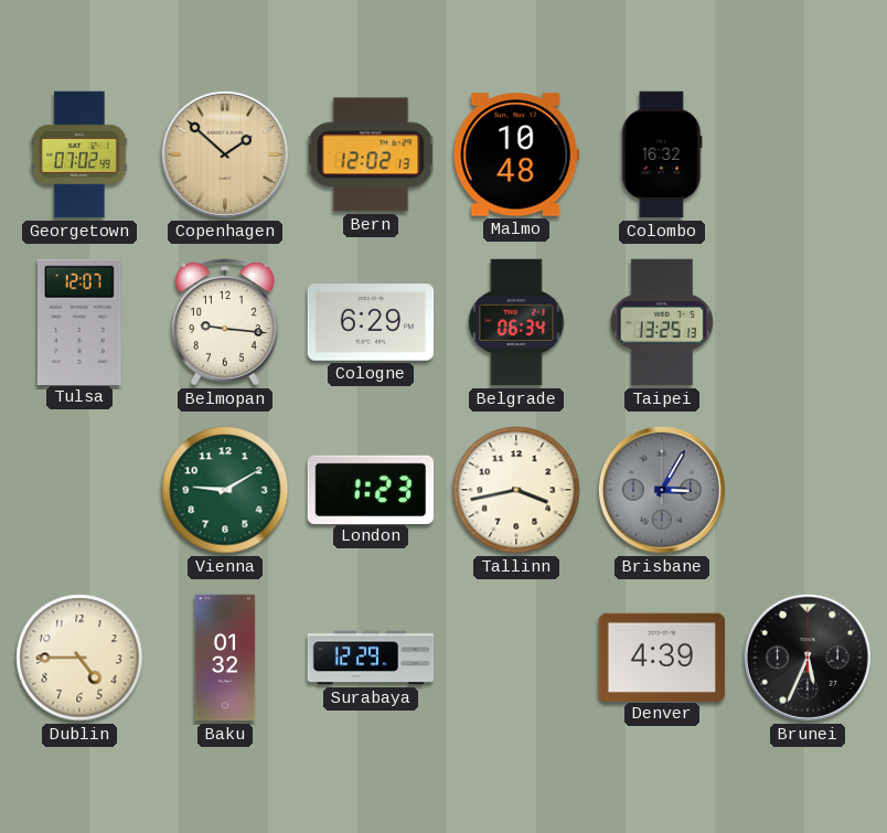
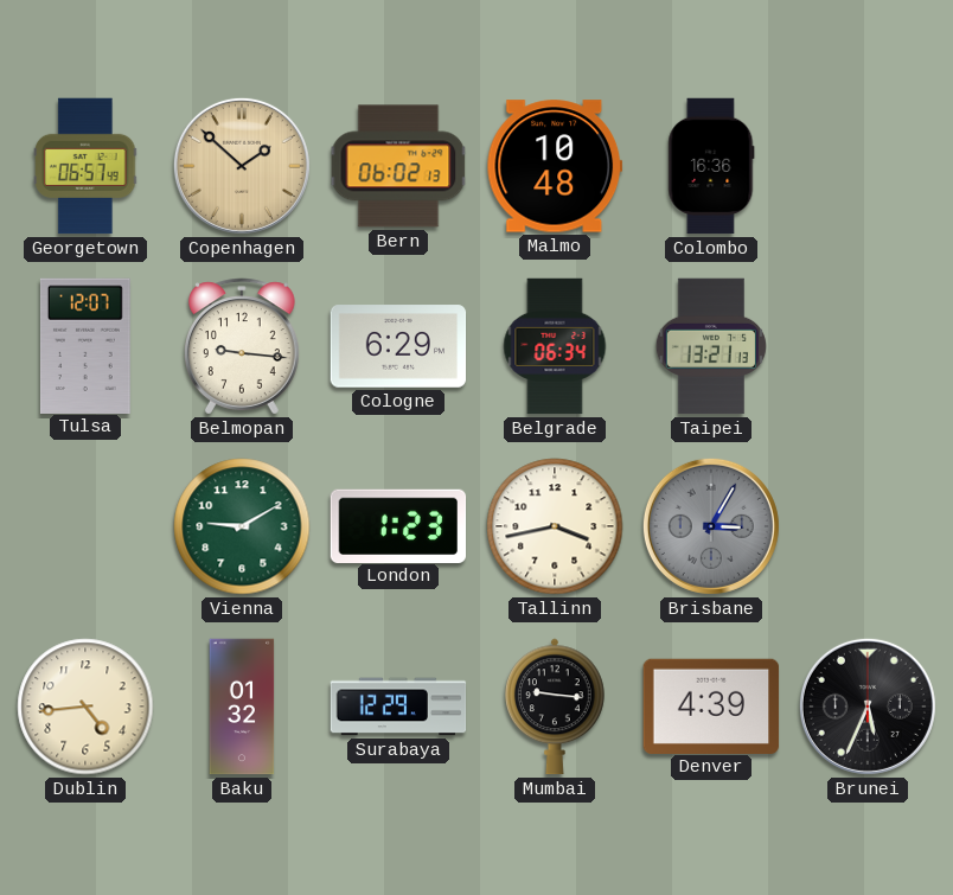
Georgetown: 07:02 -> 06:57
Bern: 12:02 -> 06:02
Colombo: 16:32 -> 16:36
Taipei: 13:25 -> 13:21
Dublin: 4:45 -> 4:44
Mumbai: none -> 9:16
